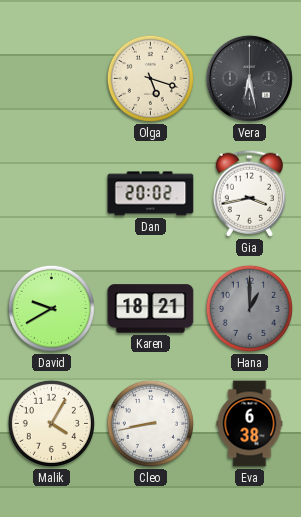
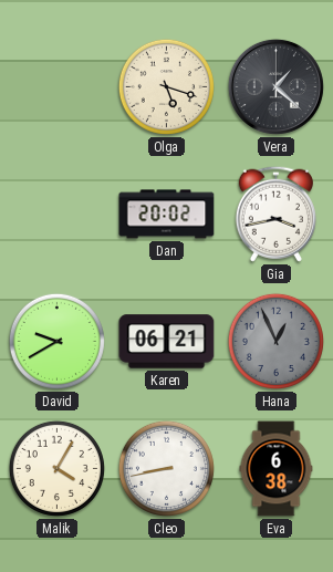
Vera: 6:28 -> 1:22
Karen: 18:21 -> 06:21
Hana: 1:00 -> 12:56
